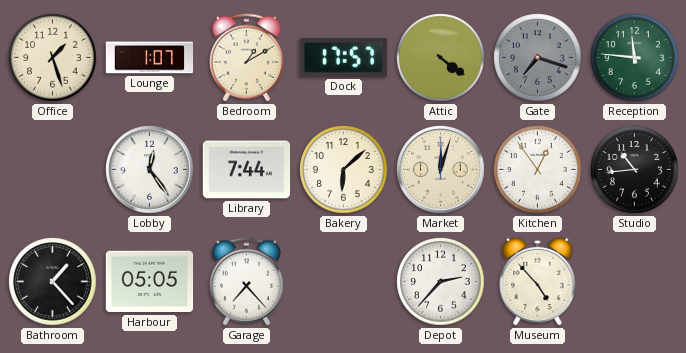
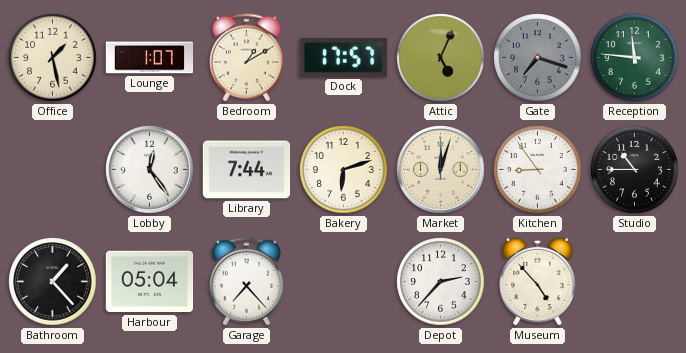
Office: 1:27 -> 1:28
Attic: 4:21 -> 5:04
Bakery: 6:08 -> 6:12
Kitchen: 12:54 -> 8:54
Studio: 10:44 -> 10:45
Harbour: 05:05 -> 05:04
